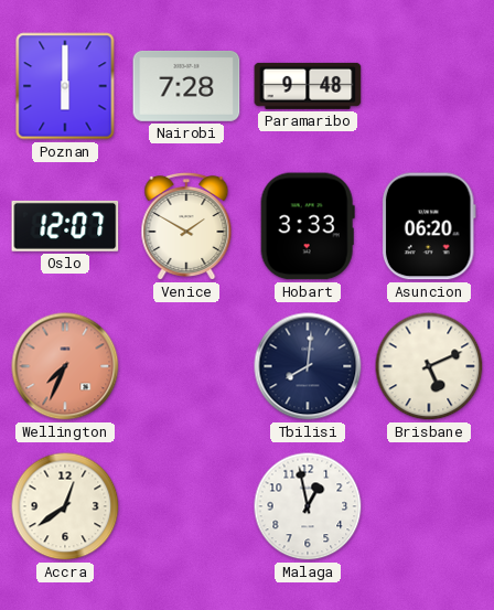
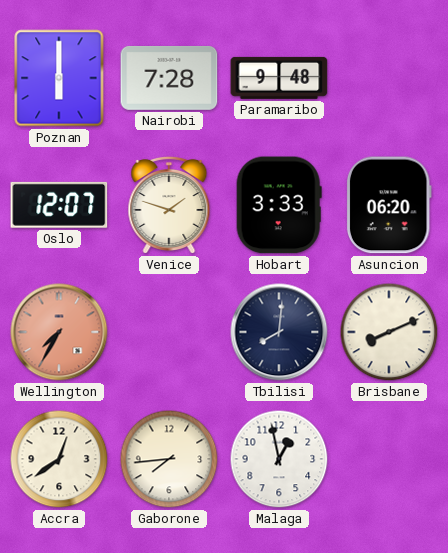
Venice: 1:50 -> 1:48
Wellington: 7:34 -> 7:35
Brisbane: 5:11 -> 8:11
Gaborone: none -> 7:44
